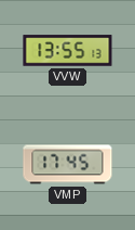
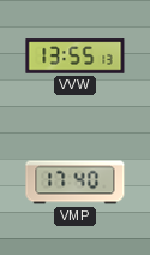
VMP: 17:45 -> 17:40
